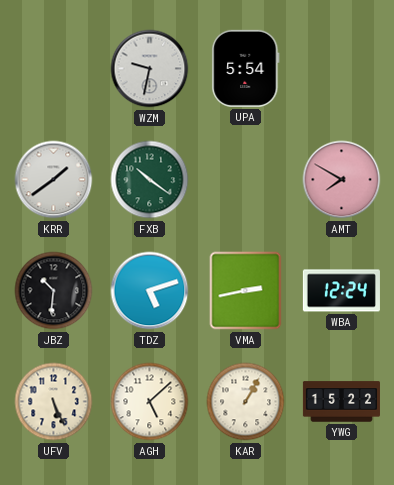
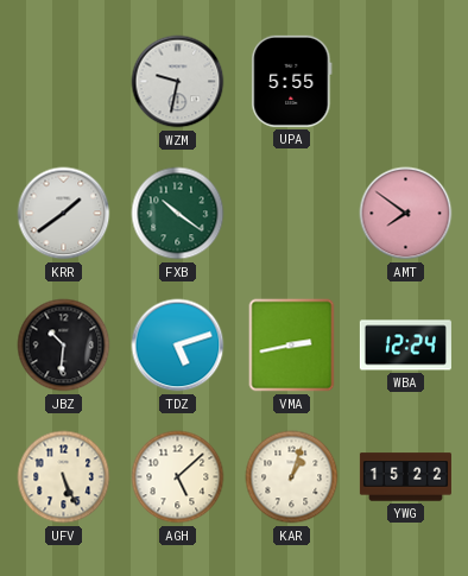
UPA: 5:54 -> 5:55
AMT: 7:50 -> 7:51
KAR: 1:05 -> 1:03
